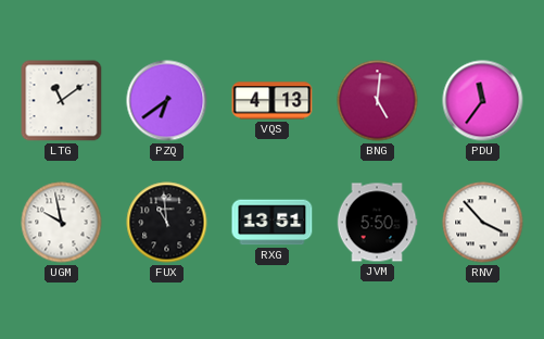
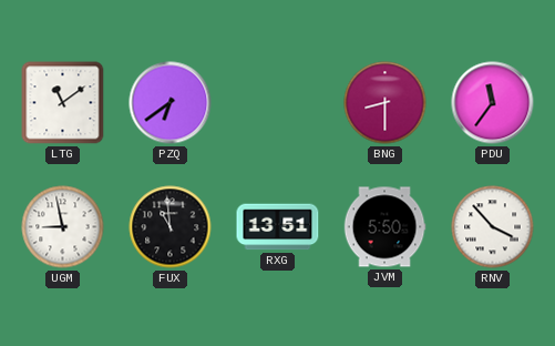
VQS: 4:13 -> none
BNG: 5:01 -> 8:30
UGM: 9:58 -> 8:58
